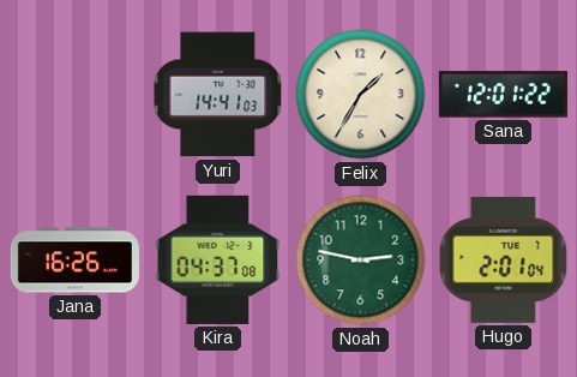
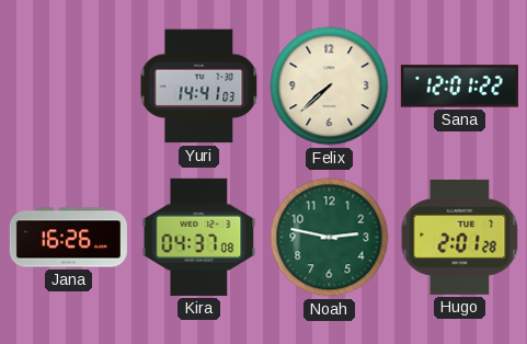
Felix: 1:35 -> 7:38
Hugo: 2:01:04 -> 2:01:28
